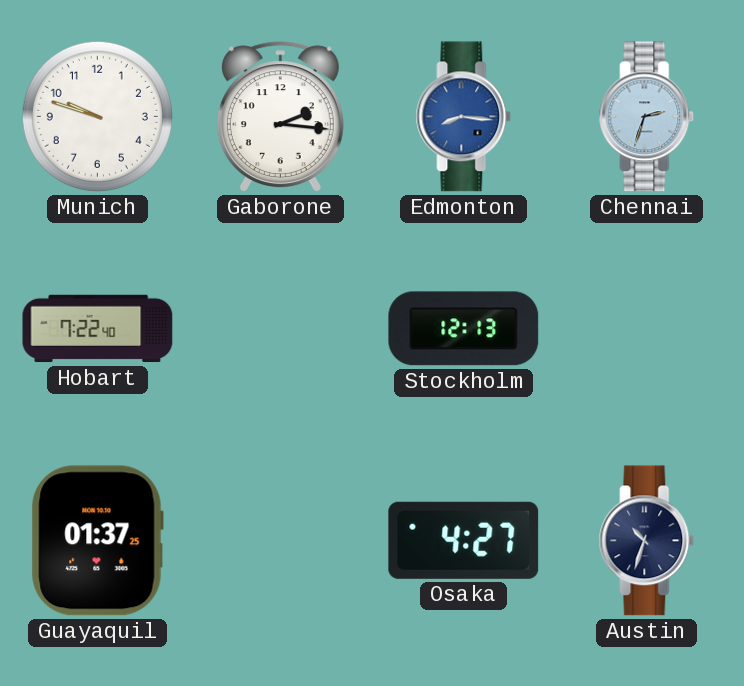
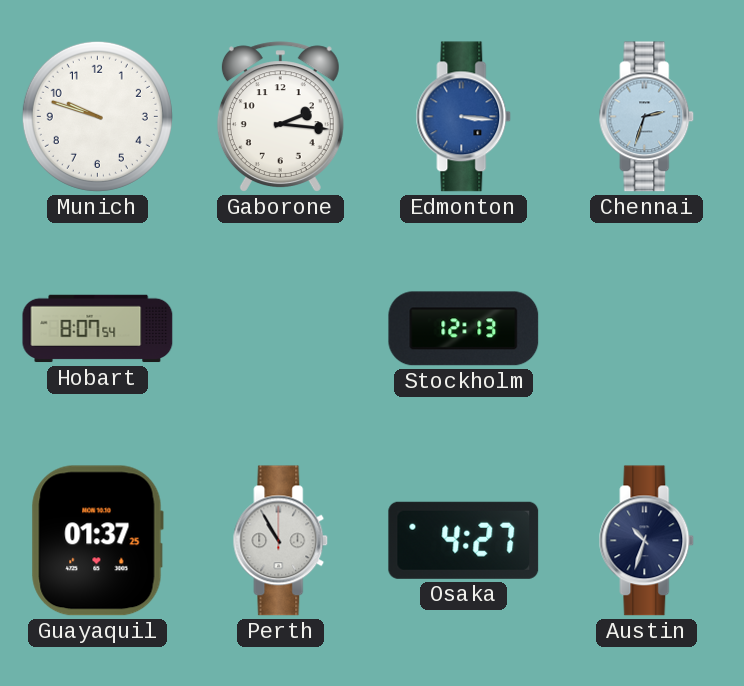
Edmonton: 8:16 -> 3:16
Hobart: 7:22 -> 8:07
Perth: none -> 10:55
